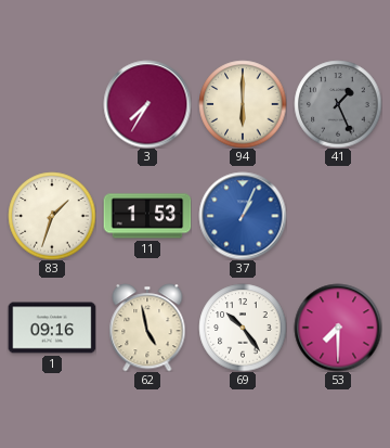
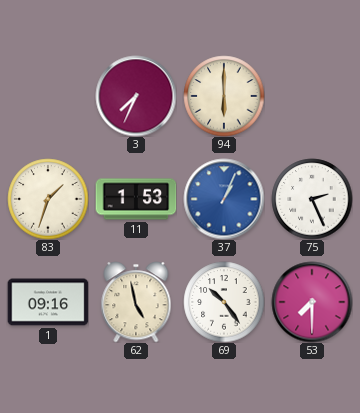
3: 7:35 -> 7:34
41: 1:26 -> none
75: none -> 2:26
